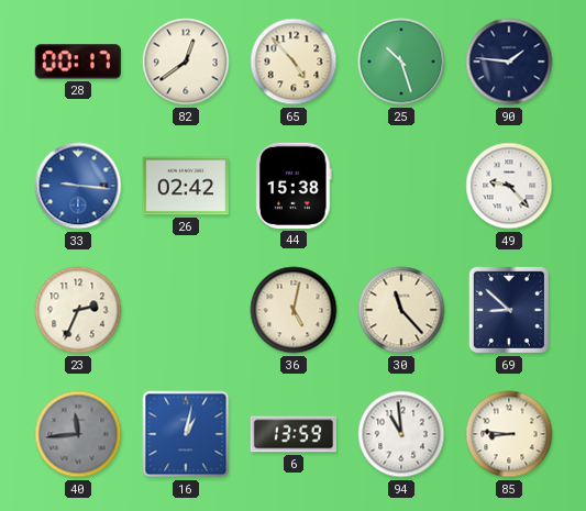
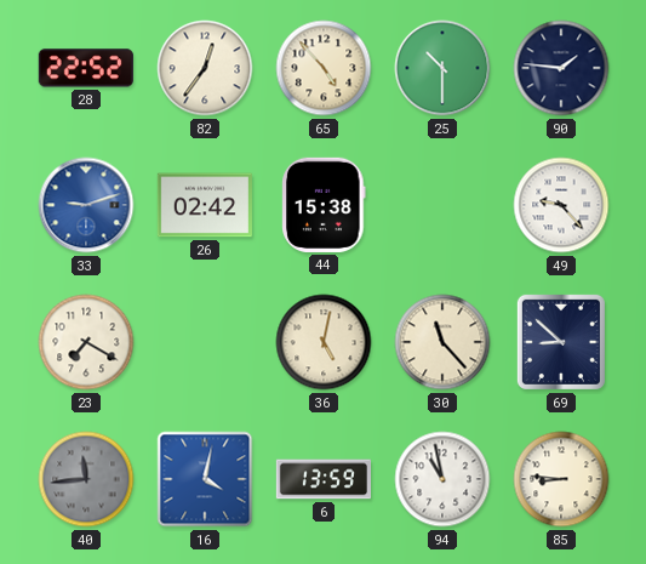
28: 00:17 -> 22:52
82: 12:39 -> 12:36
25: 10:27 -> 10:30
33: 9:16 -> 9:12
23: 2:34 -> 7:20
16: 1:02 -> 4:02
94: 10:59 -> 10:58
